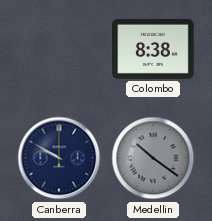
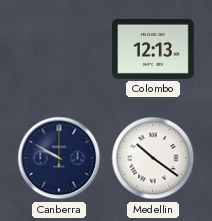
Colombo: 8:38 -> 12:13
Medellin dial: grey -> white
